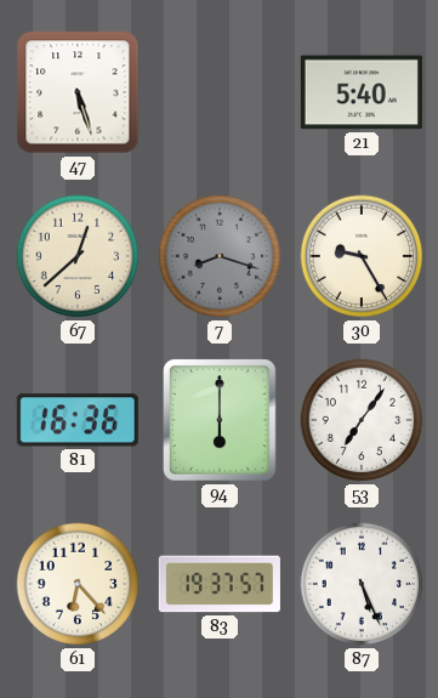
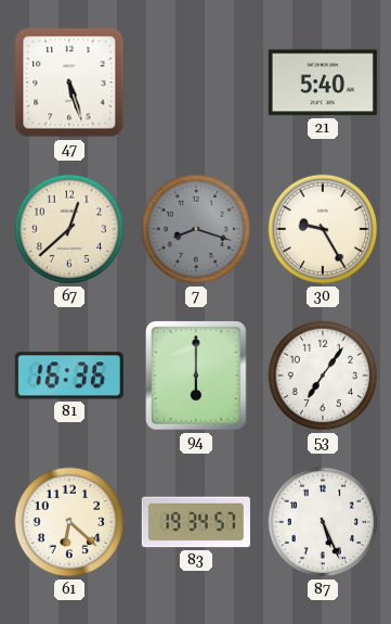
61: 6:23 -> 6:22
83: 19:37 -> 19:34
